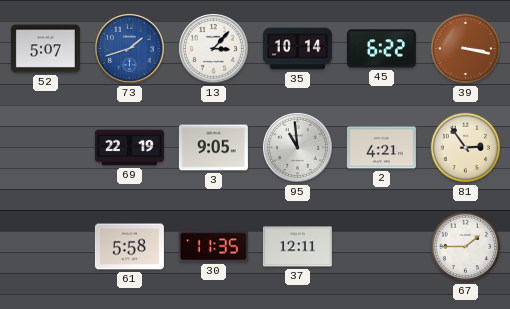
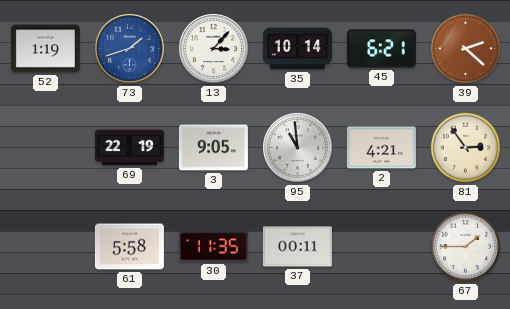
52: 5:07 -> 1:19
45: 6:22 -> 6:21
39: 3:17 -> 2:22
37: 12:11 -> 00:11
